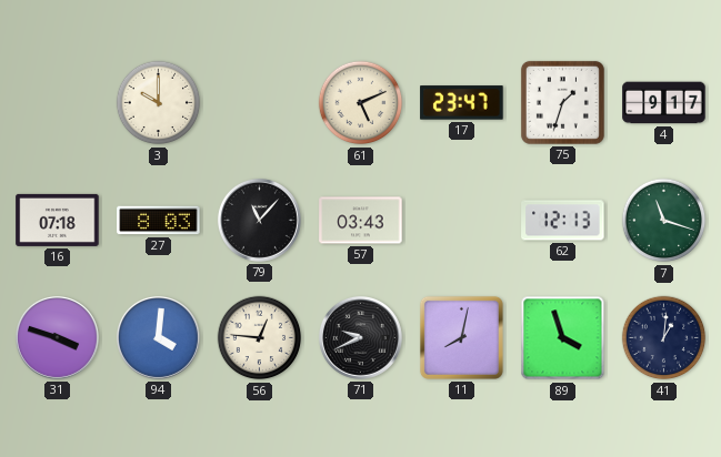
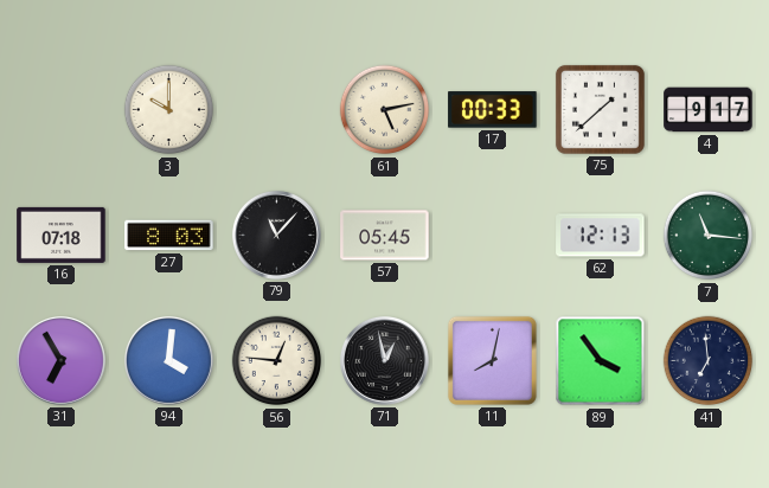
61: 5:11 -> 5:13
17: 23:47 -> 00:33
75: 1:33 -> 1:38
57: 03:43 -> 05:45
7: 11:18 -> 11:16
31: 3:48 -> 6:55
71: 9:41 -> 12:58
89: 3:57 -> 3:54
41: 1:01 -> 6:59
